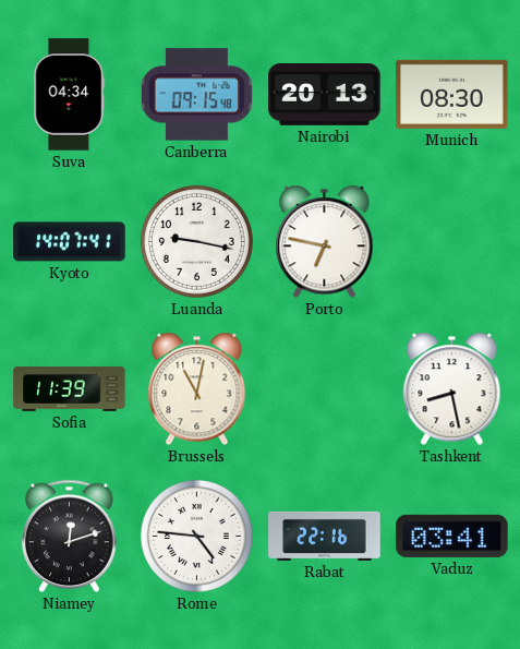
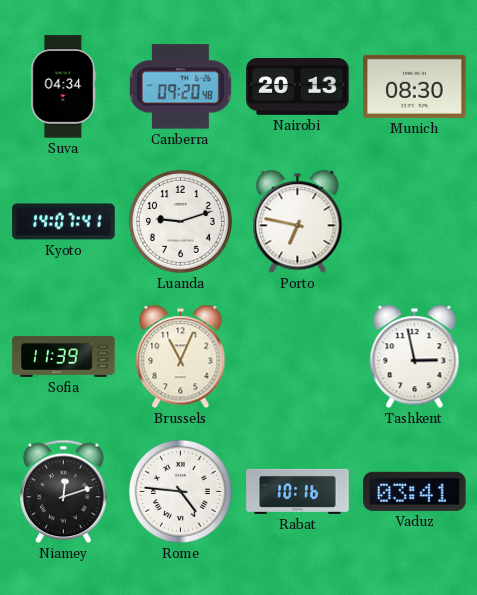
Canberra: 09:15 -> 09:20
Luanda: 9:17 -> 9:12
Brussels: 11:02 -> 11:04
Tashkent: 8:28 -> 2:58
Rabat: 22:16 -> 10:16
